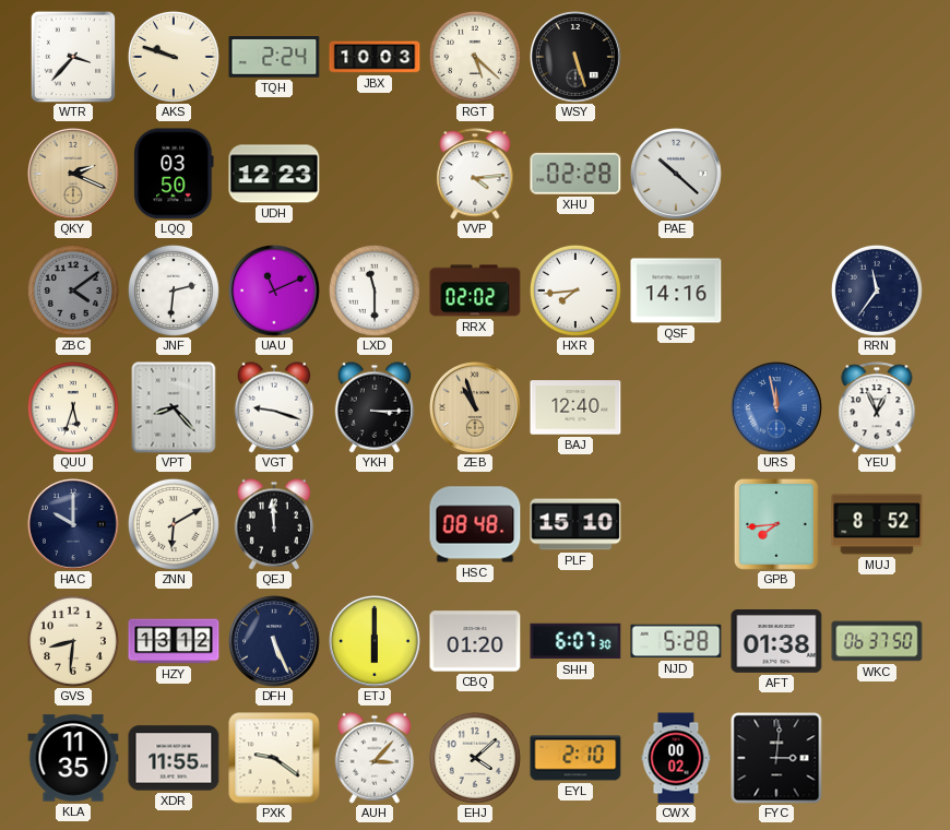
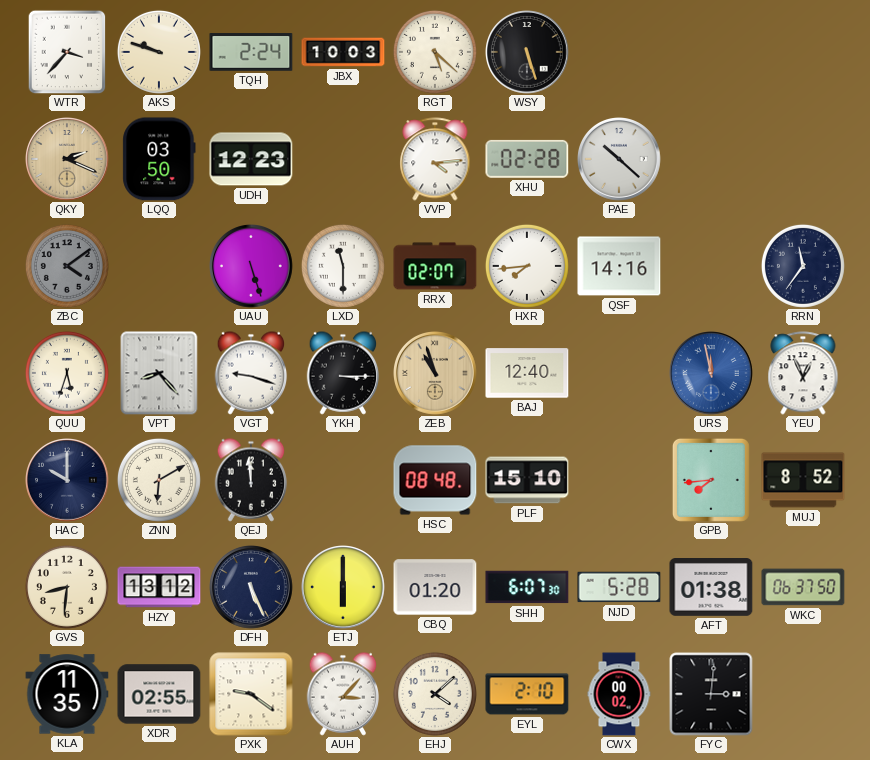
JNF: 2:31 -> none
UAU: 11:11 -> 5:27
RRX: 02:02 -> 02:07
XDR: 11:55 -> 02:55
